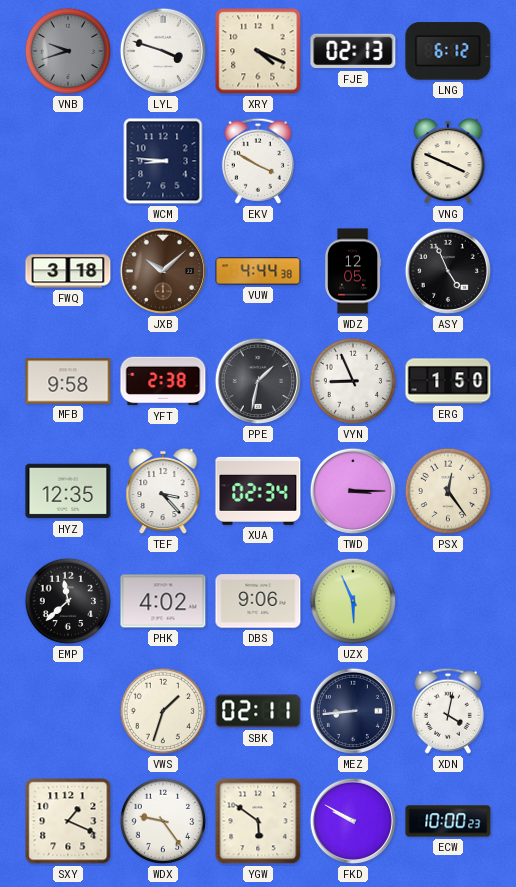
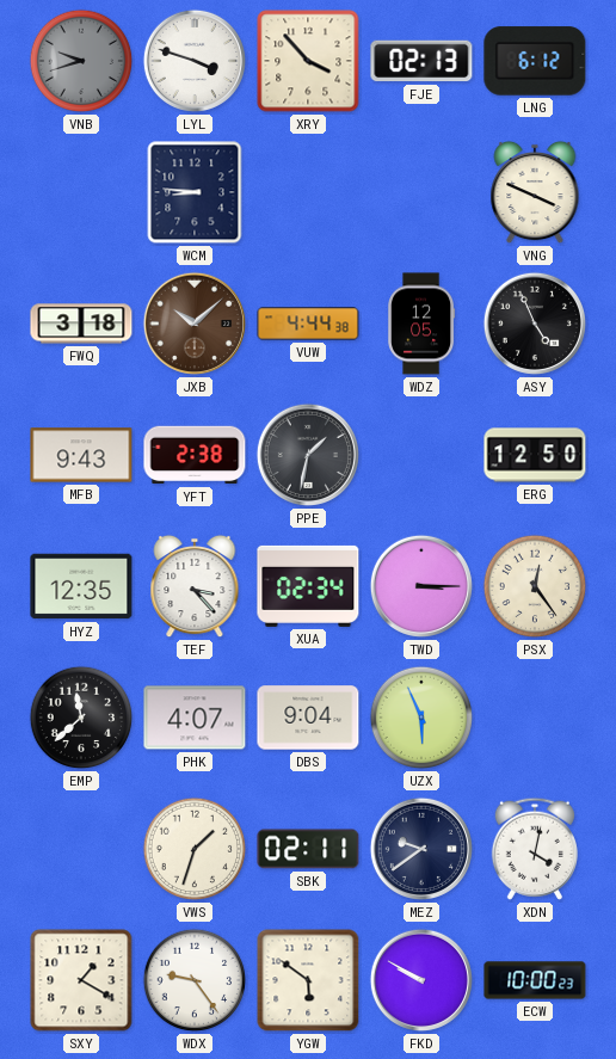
XRY: 4:19 -> 3:53
EKV: 3:50 -> none
MFB: 9:58 -> 9:43
VYN: 8:56 -> none
ERG: 1:50 -> 12:50
PHK: 4:02 -> 4:07
DBS: 9:06 -> 9:04
MEZ: 8:44 -> 9:39
SXY: 1:19 -> 1:20
